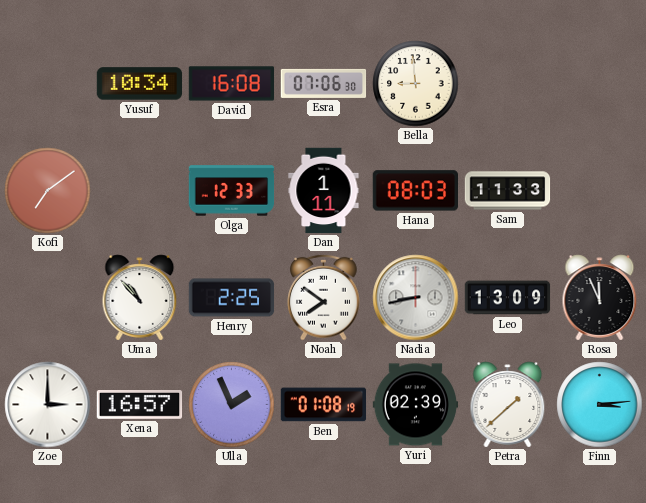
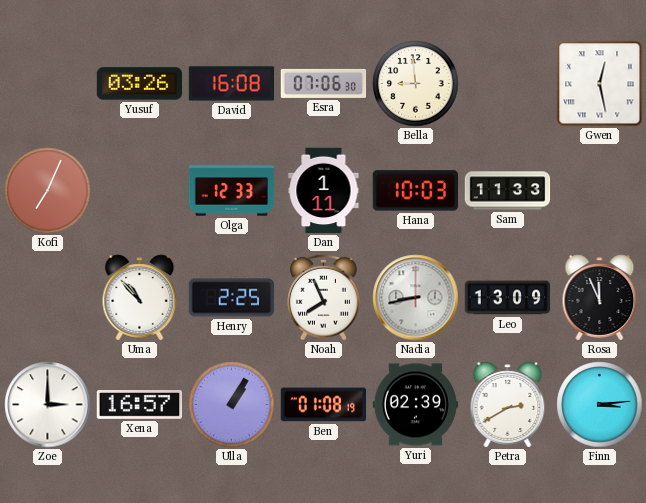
Yusuf: 10:34 -> 03:26
Gwen: none -> 12:28
Kofi: 7:09 -> 7:04
Hana: 08:03 -> 10:03
Noah: 7:51 -> 7:56
Ulla: 1:56 -> 1:05
Petra: 1:38 -> 2:40
